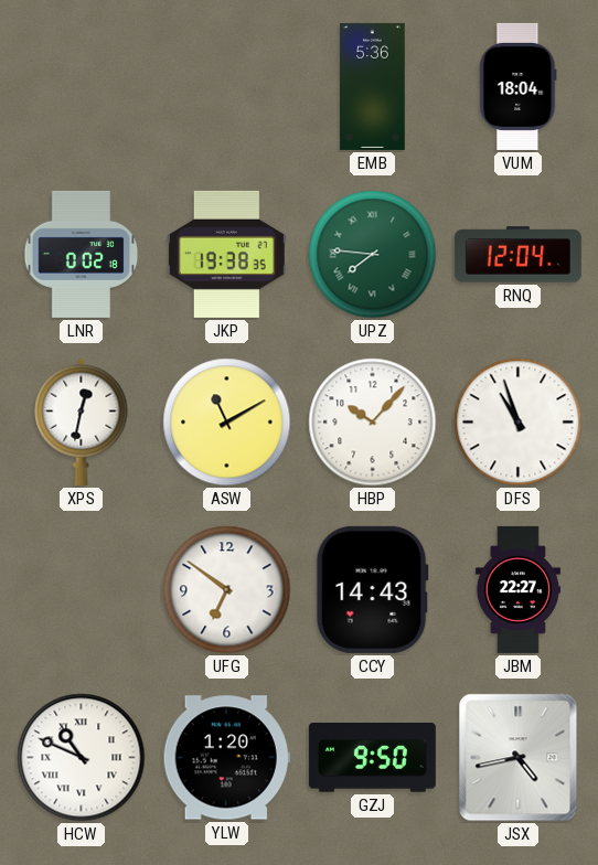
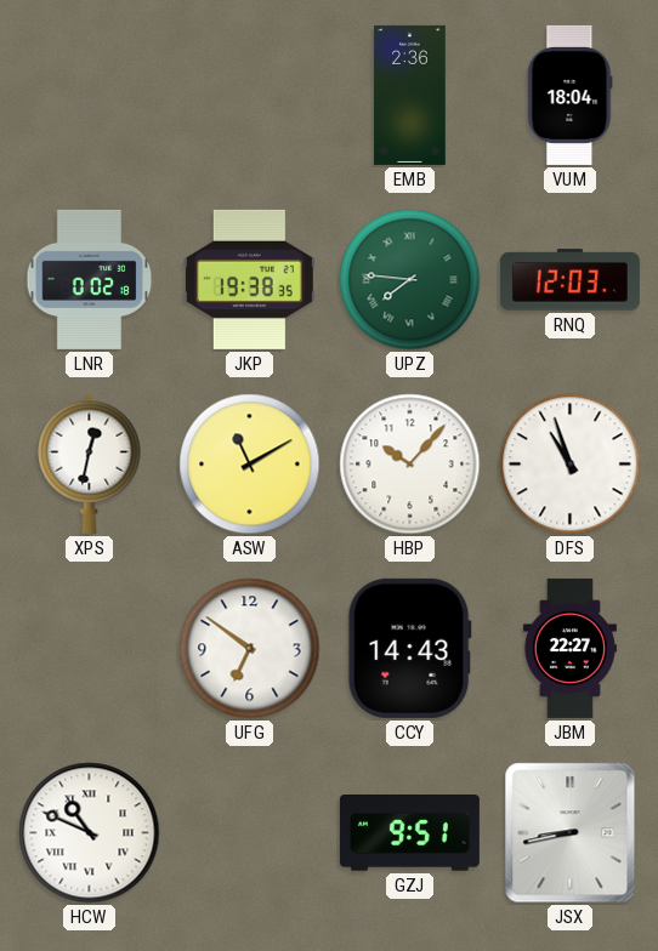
EMB: 5:36 -> 2:36
RNQ: 12:04 -> 12:03
YLW: 1:20 -> none
GZJ: 9:50 -> 9:51
JSX: 4:43 -> 8:43
